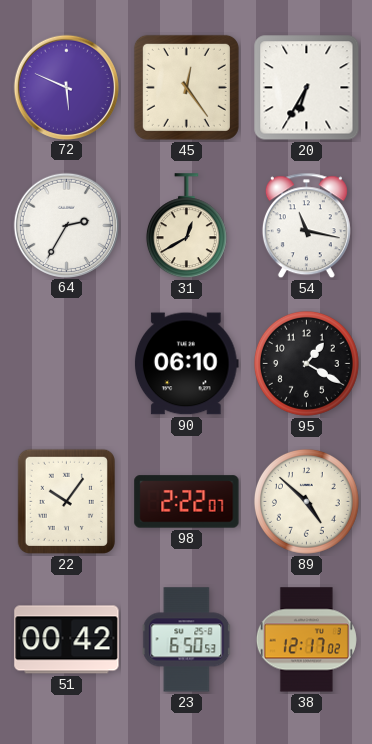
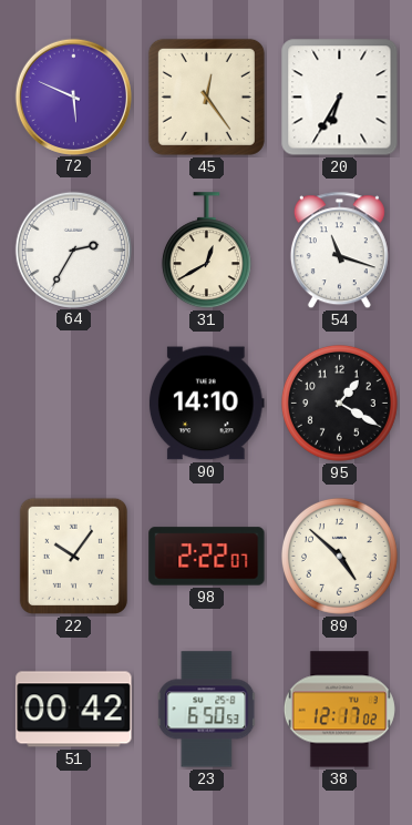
54: 11:17 -> 11:18
90: 06:10 -> 14:10
